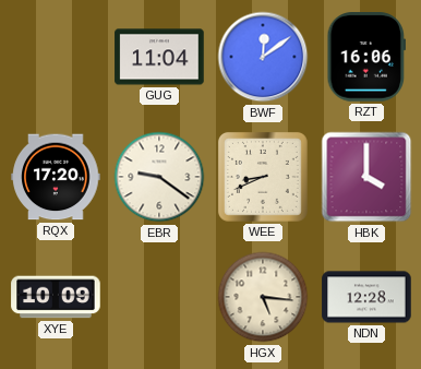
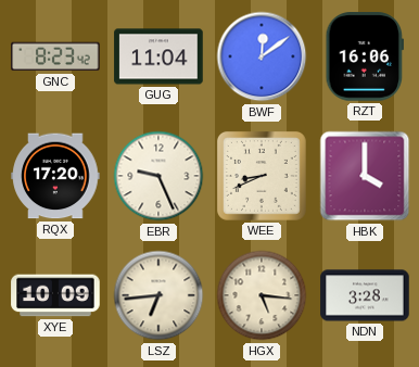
GNC: none -> 8:23
EBR: 9:21 -> 9:26
LSZ: none -> 6:44
NDN: 12:28 -> 3:28
